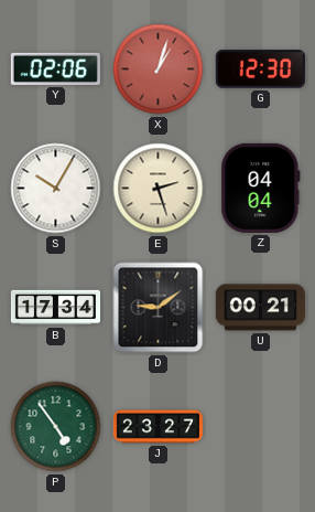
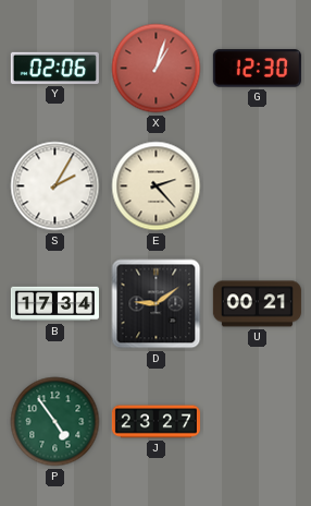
S: 10:05 -> 2:05
E: 2:27 -> 2:23
Z: 04:04 -> none
